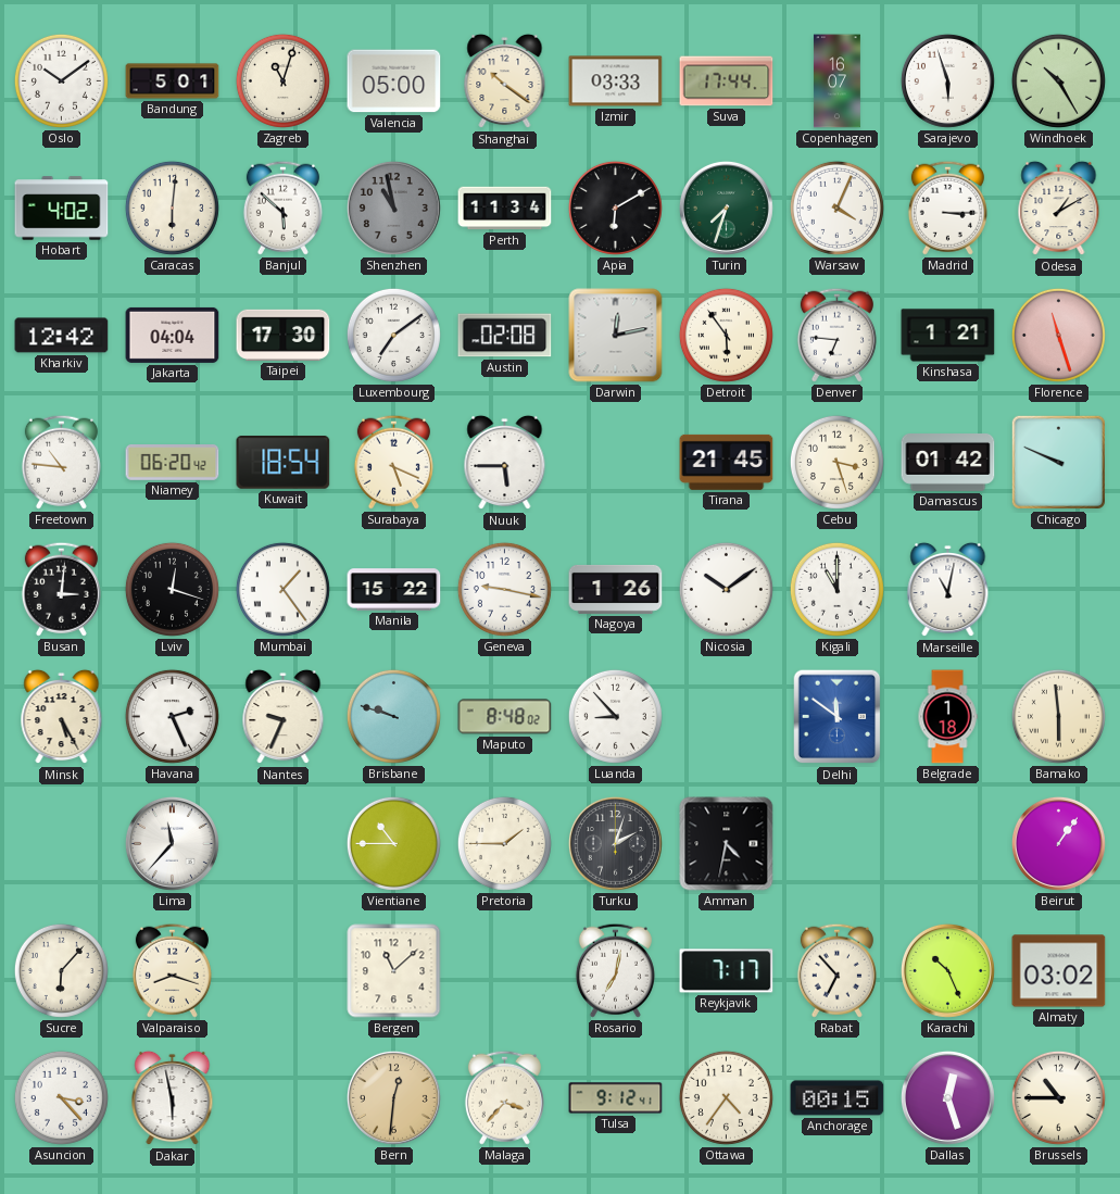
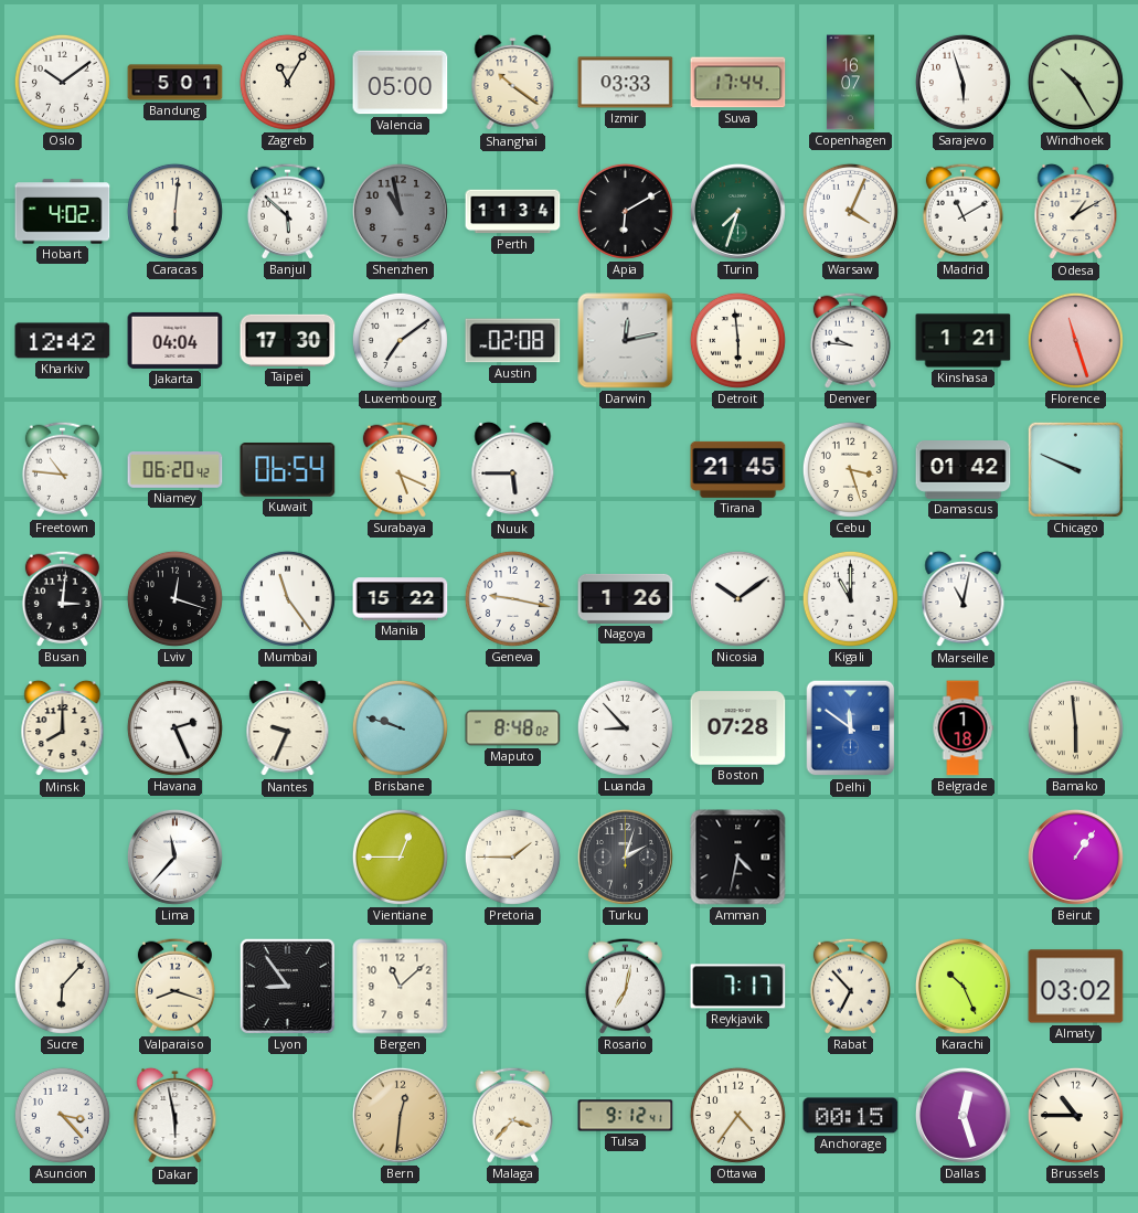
Zagreb: 11:03 -> 11:05
Madrid: 3:15 -> 11:10
Detroit: 5:54 -> 5:59
Denver: 6:46 -> 9:46
Kuwait: 18:54 -> 06:54
Mumbai: 1:24 -> 11:24
Minsk: 5:25 -> 8:00
Boston: none -> 07:28
Vientiane: 10:45 -> 12:45
Lyon: none -> 8:54
